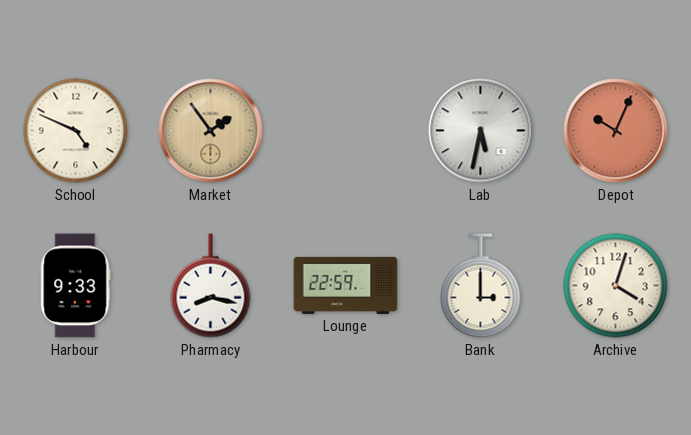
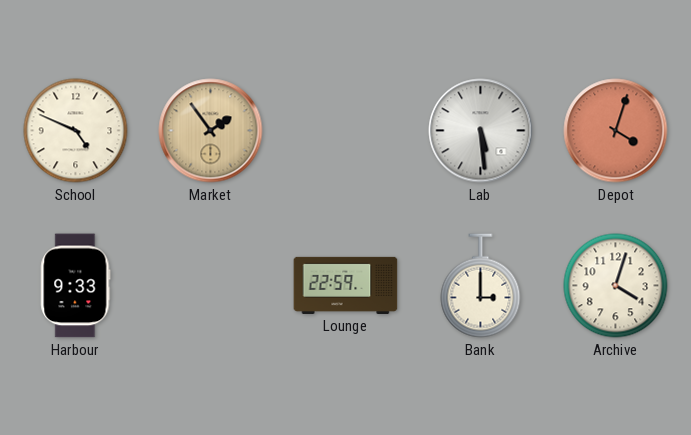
Lab: 5:32 -> 5:29
Depot: 10:04 -> 4:03
Pharmacy: 8:17 -> none
